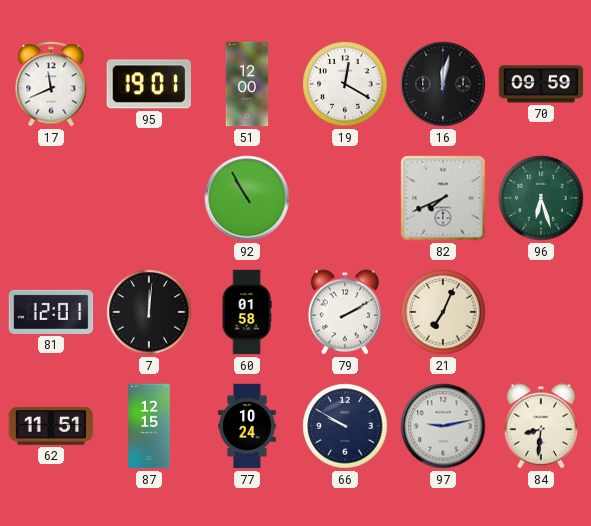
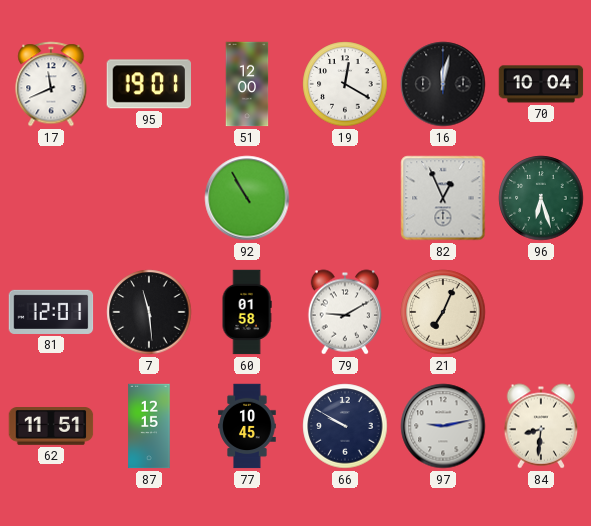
70: 09:59 -> 10:04
82: 7:41 -> 12:56
7: 12:01 -> 11:29
79: 2:10 -> 9:10
77: 10:24 -> 10:45
